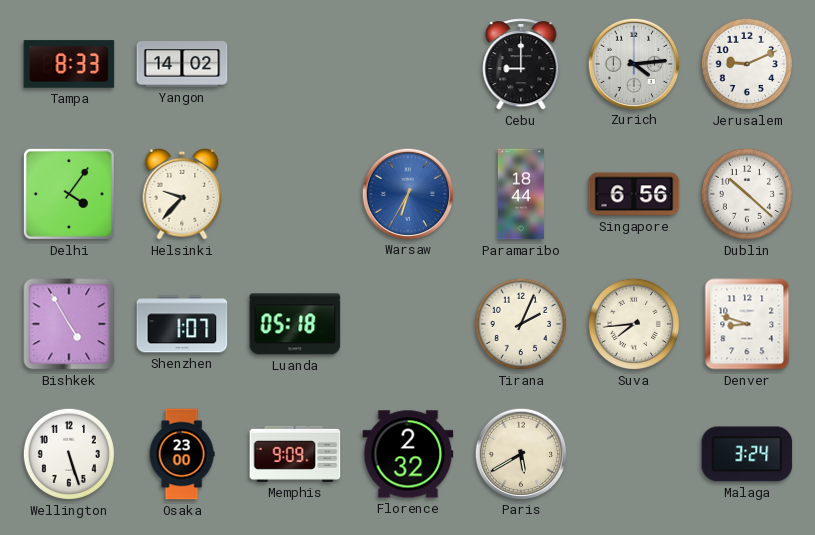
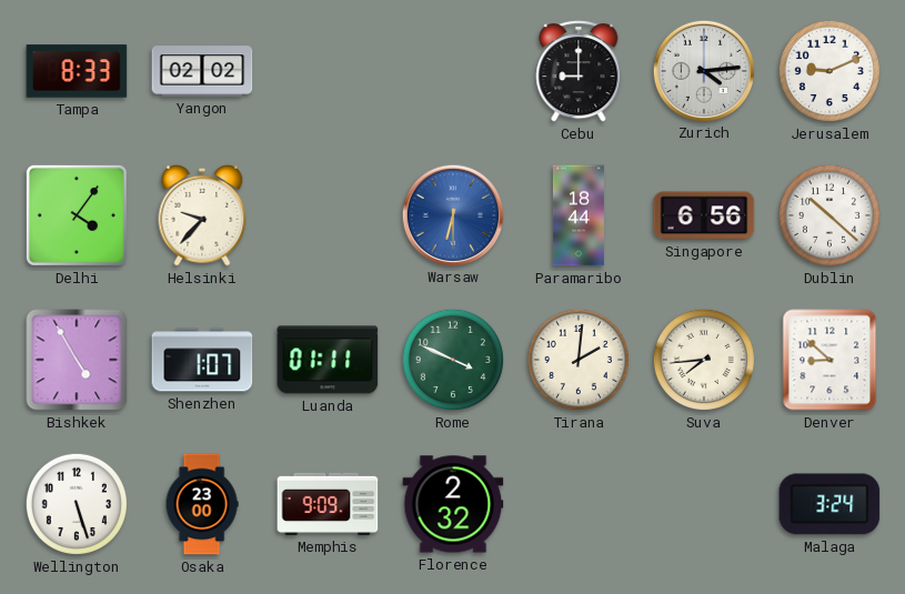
Yangon: 14:02 -> 02:02
Warsaw: 6:35 -> 6:30
Luanda: 05:18 -> 01:11
Rome: none -> 3:49
Tirana: 2:04 -> 2:01
Denver: 8:48 -> 8:52
Paris: 5:40 -> none
